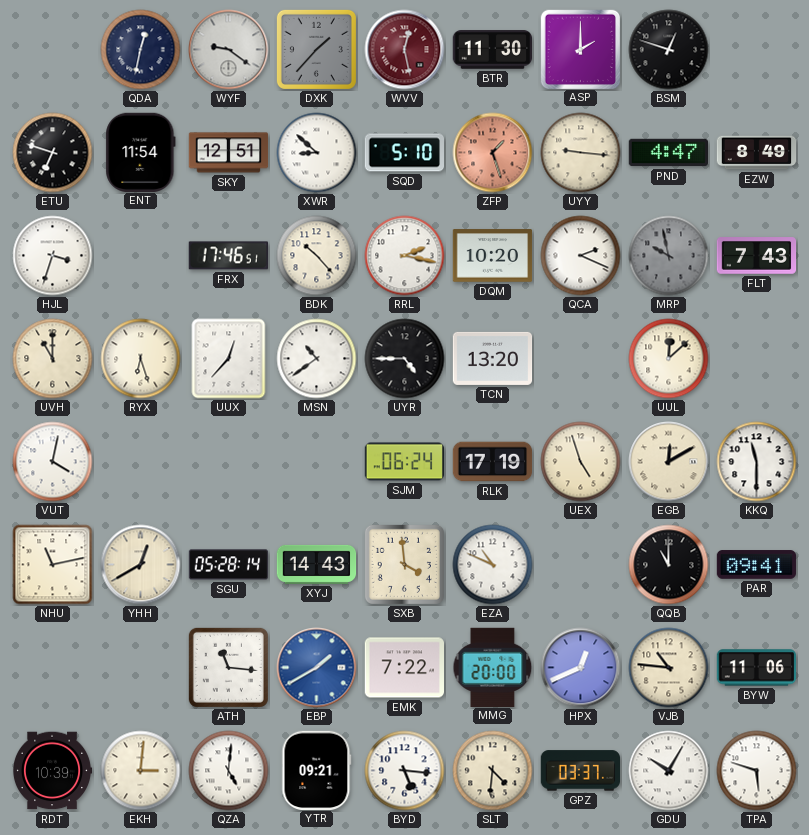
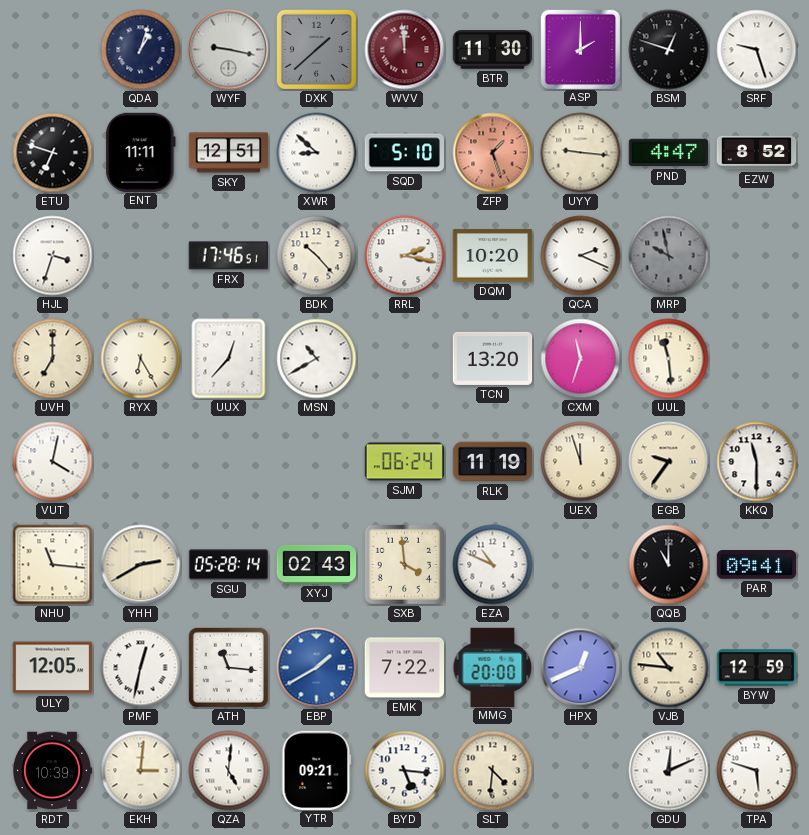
QDA: 12:32 -> 1:03
WYF: 9:21 -> 9:17
DXK: 1:37 -> 1:38
WVV: 12:28 -> 11:59
SRF: none -> 9:27
ENT: 11:54 -> 11:11
EZW: 8:49 -> 8:52
FLT: 7:43 -> none
UVH: 11:00 -> 7:00
RYX: 6:27 -> 6:25
MSN: 10:39 -> 10:40
UYR: 4:45 -> none
CXM: none -> 11:33
UUL: 12:08 -> 11:29
RLK: 17:19 -> 11:19
UEX: 4:57 -> 11:57
EGB: 12:10 -> 9:36
NHU: 11:13 -> 11:16
YHH: 12:40 -> 2:40
XYJ: 14:43 -> 02:43
ULY: none -> 12:05
PMF: none -> 12:32
BYW: 11:06 -> 12:59
GPZ: 03:37 -> none
GDU: 10:05 -> 12:11
